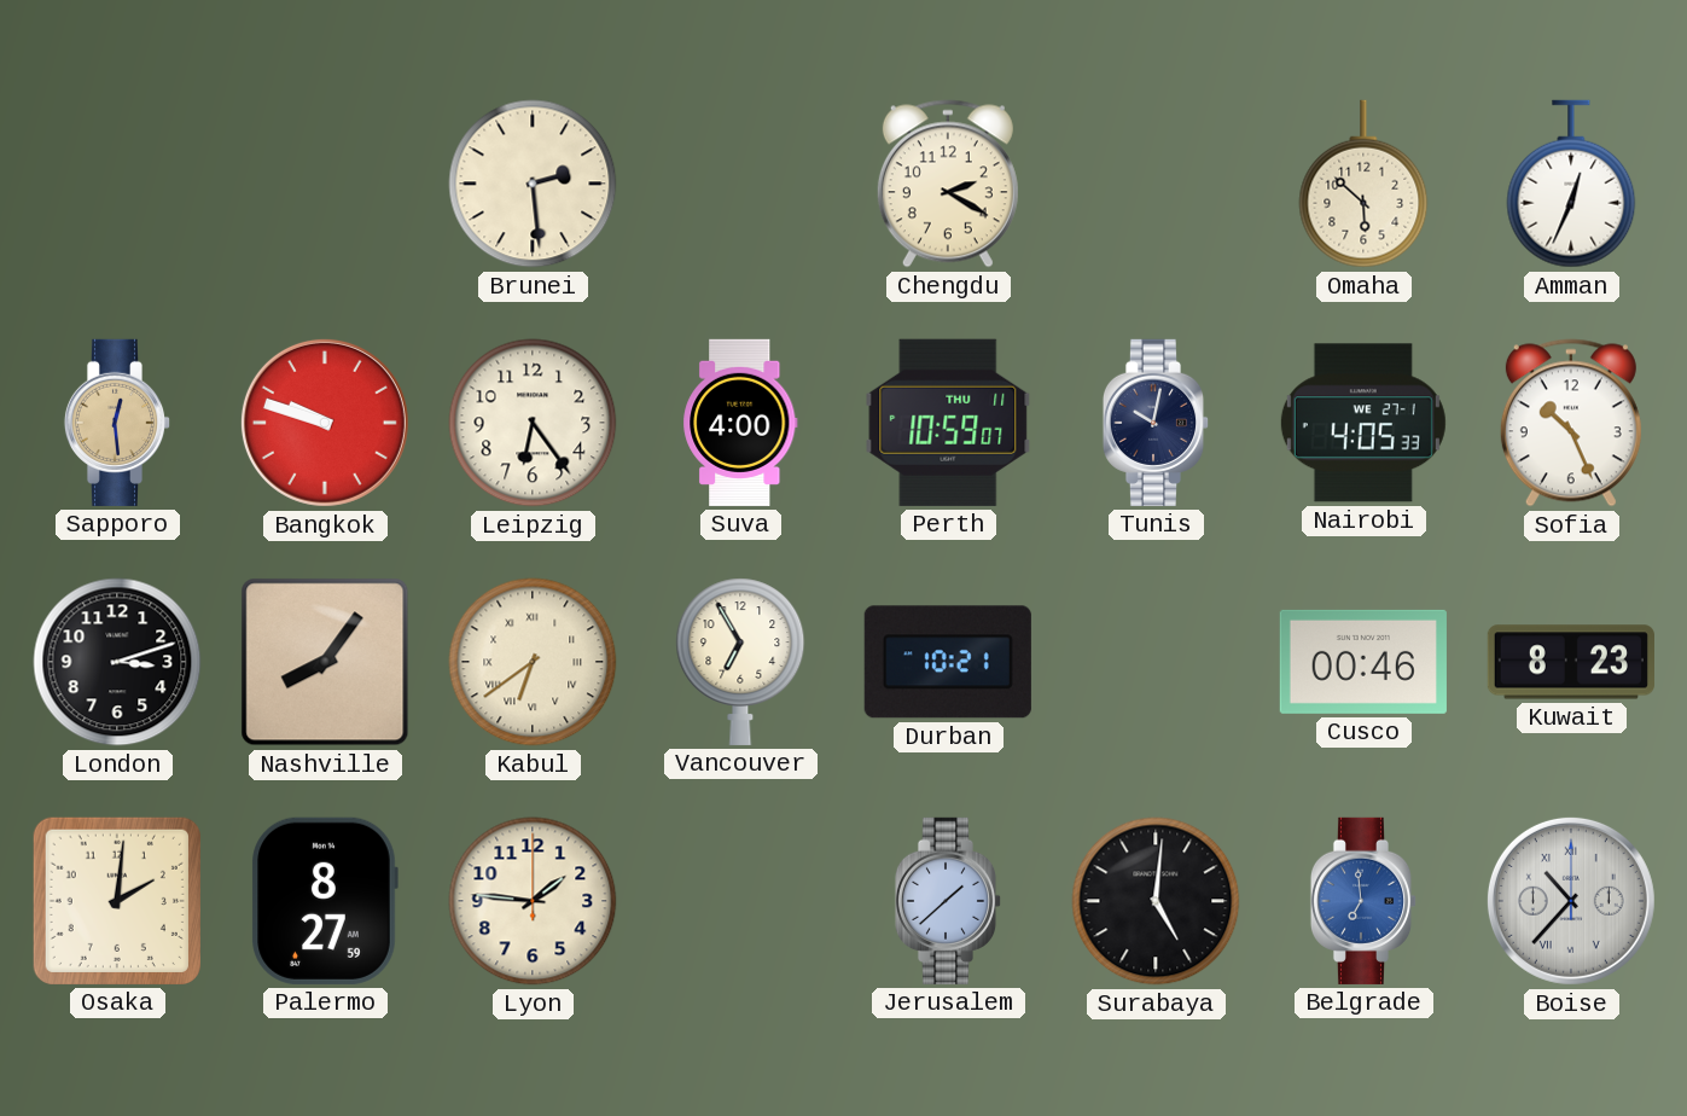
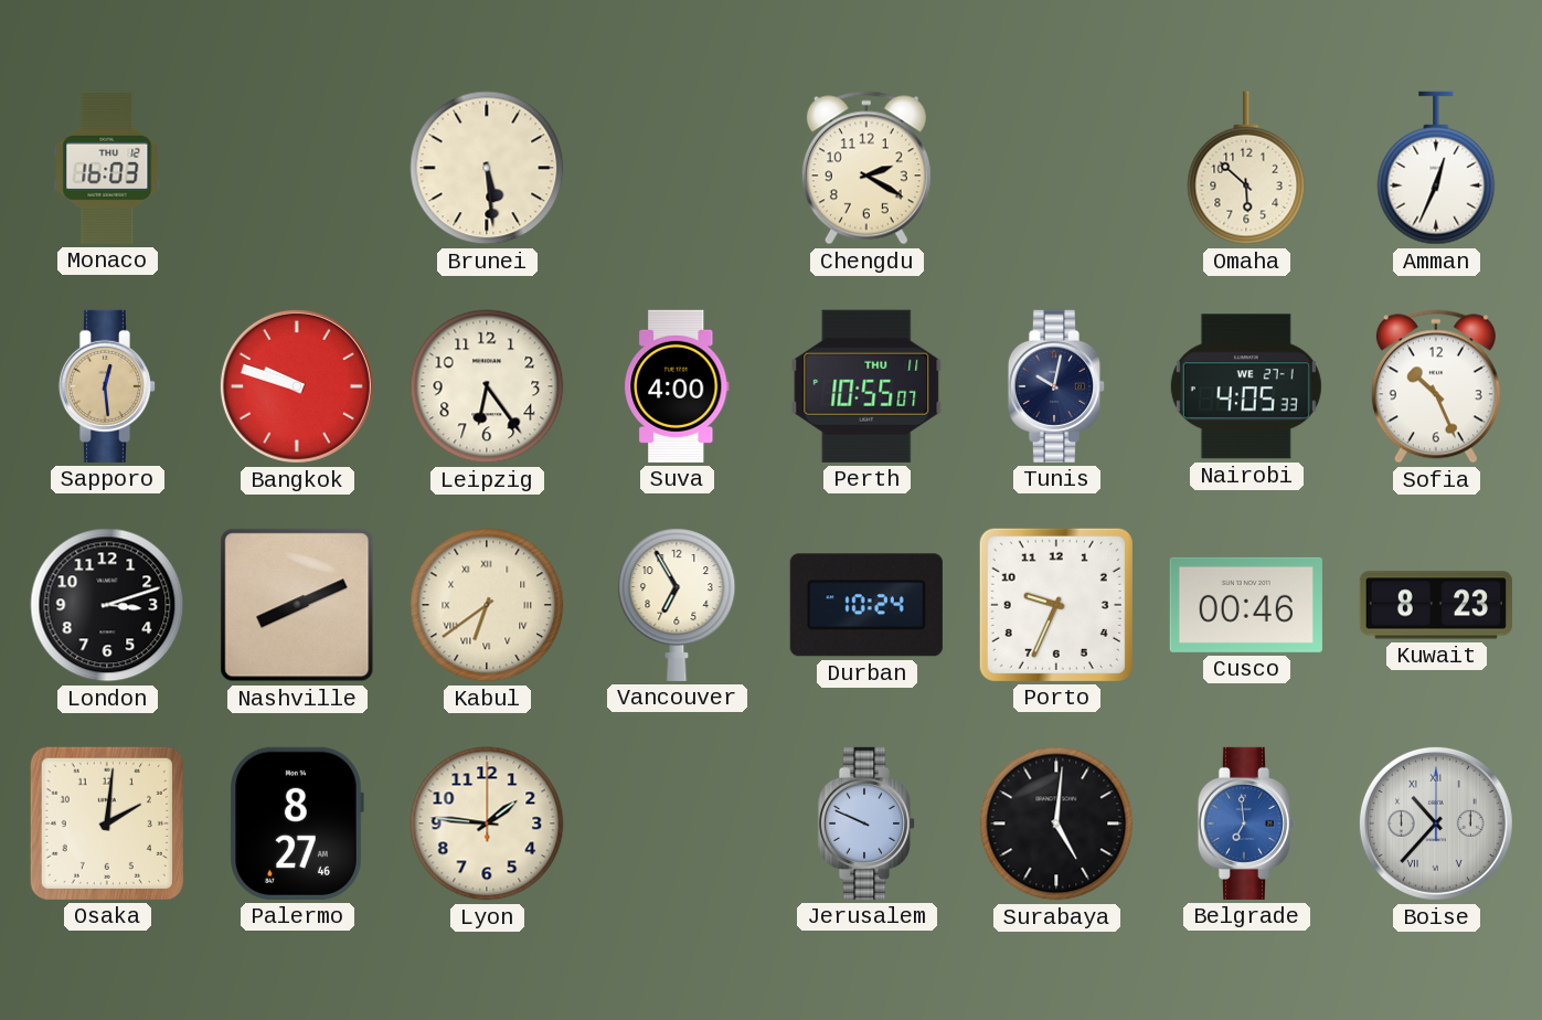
Monaco: none -> 16:03
Brunei: 2:29 -> 5:29
Perth: 10:59 -> 10:55
Nashville: 8:06 -> 8:11
Durban: 10:21 -> 10:24
Porto: none -> 9:34
Palermo: 8:27:59 -> 8:27:46
Jerusalem: 1:38 -> 9:49
